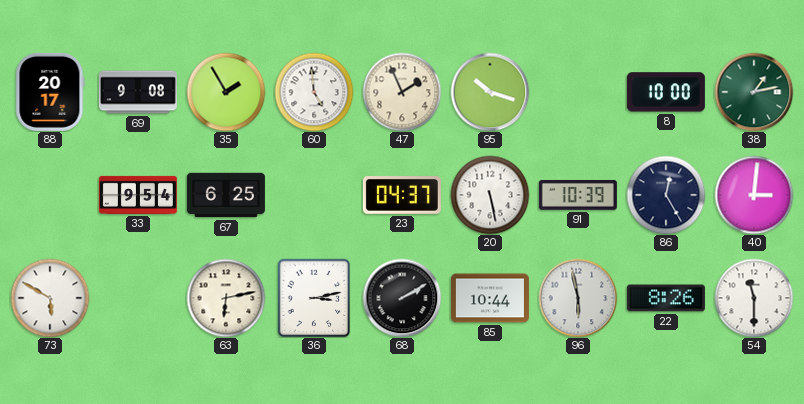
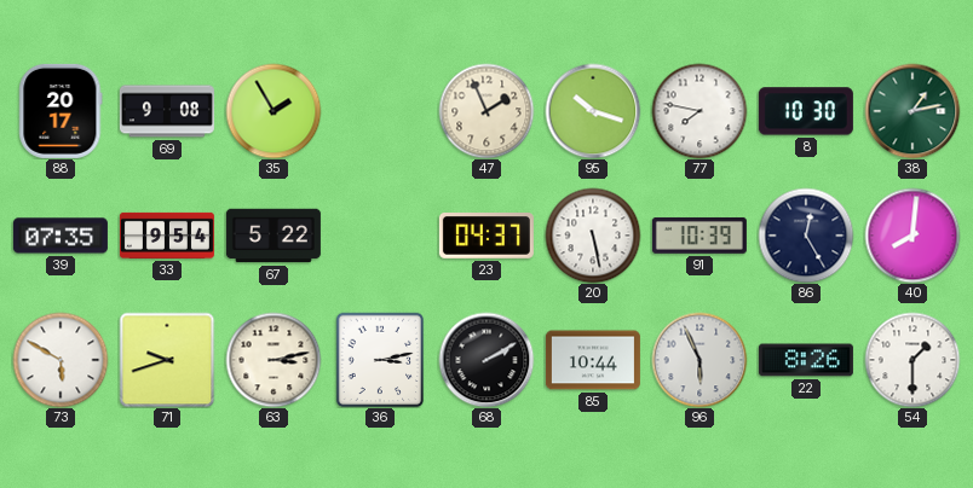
60: 4:59 -> none
77: none -> 7:47
8: 10:00 -> 10:30
39: none -> 07:35
67: 6:25 -> 5:22
40: 3:01 -> 8:01
71: none -> 9:42
63: 6:13 -> 3:13
96: 5:58 -> 5:56
54: 11:30 -> 1:30
